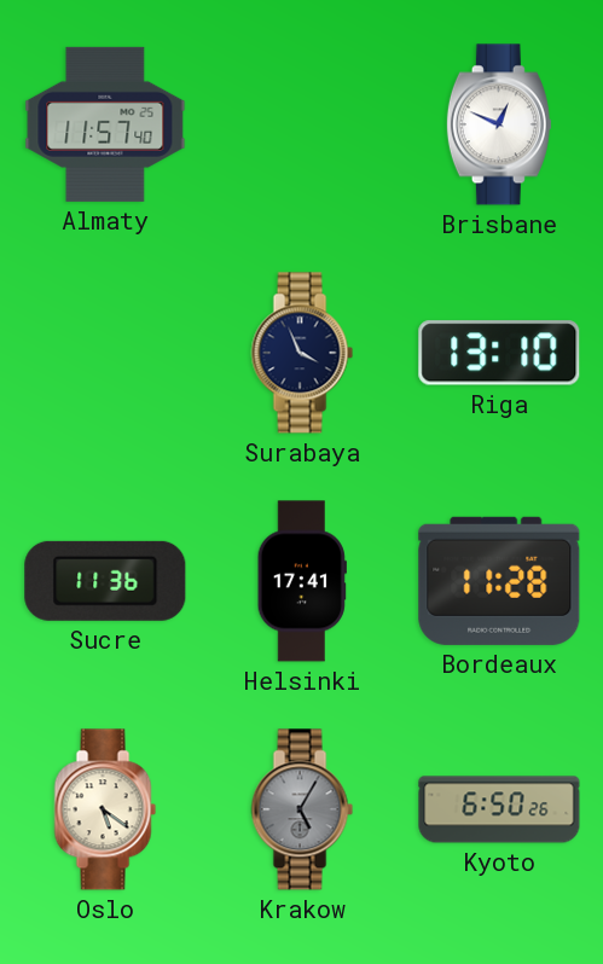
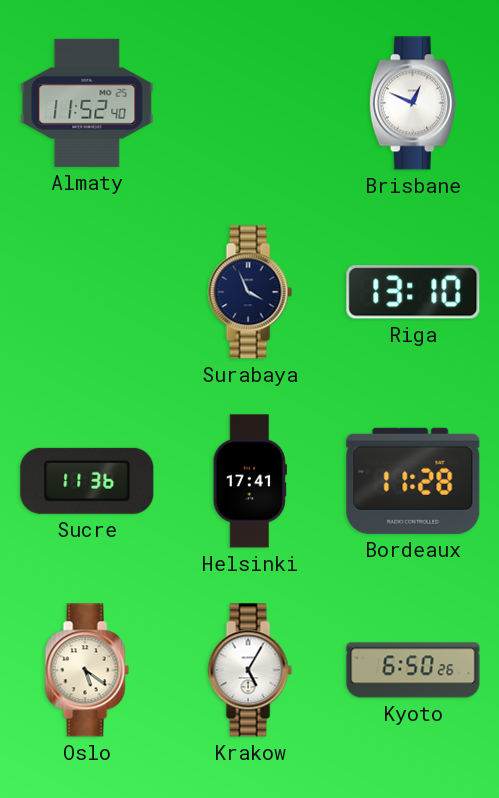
Almaty: 11:57 -> 11:52
Krakow dial: grey -> white
